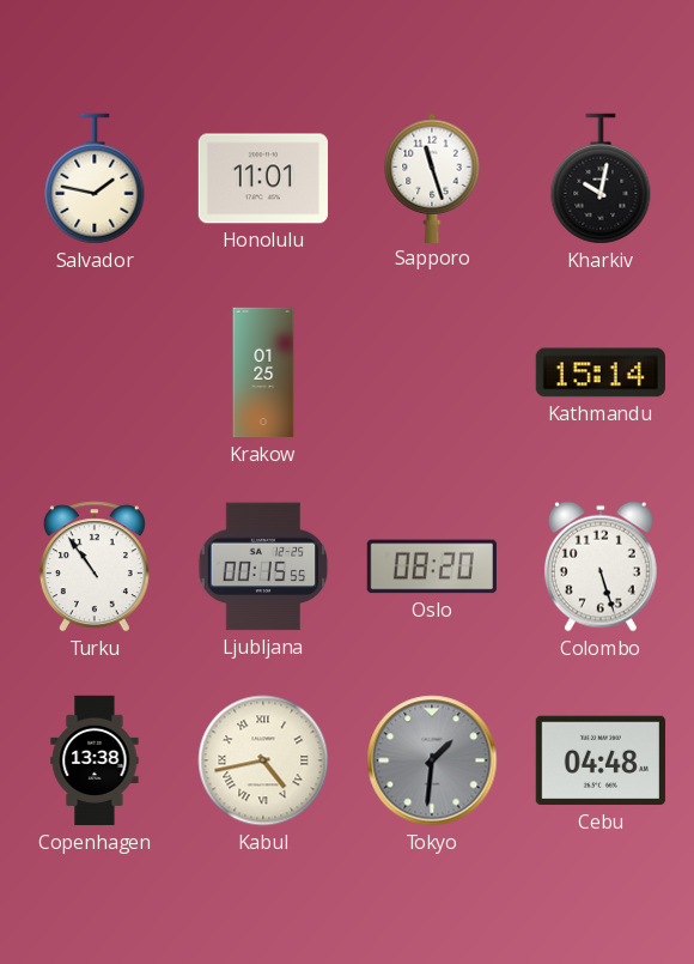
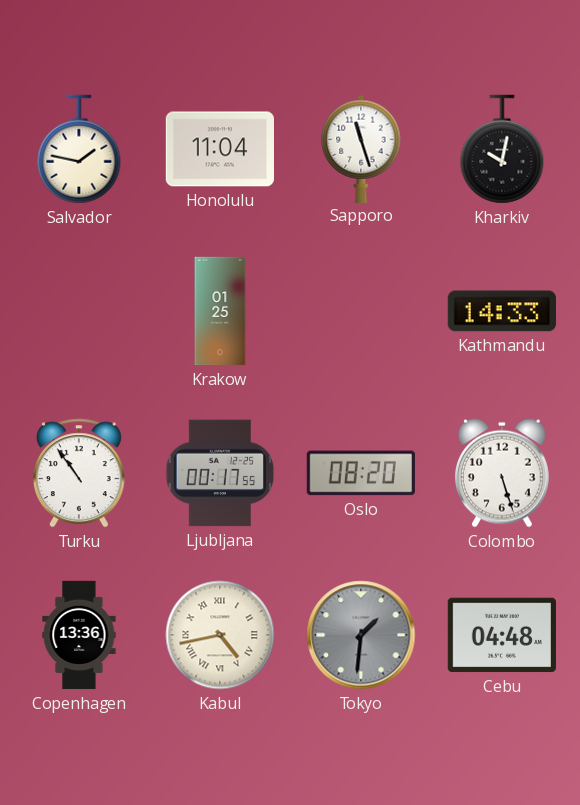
Honolulu: 11:01 -> 11:04
Kathmandu: 15:14 -> 14:33
Ljubljana: 00:15 -> 00:17
Copenhagen: 13:38 -> 13:36
